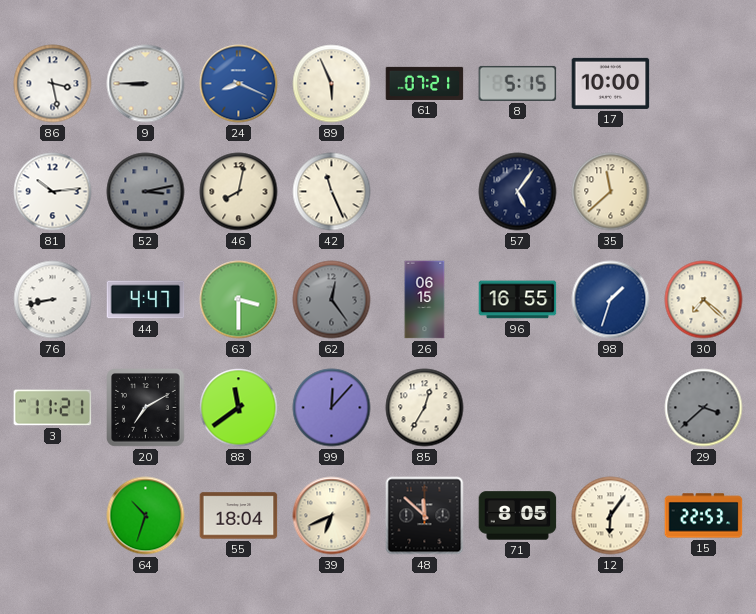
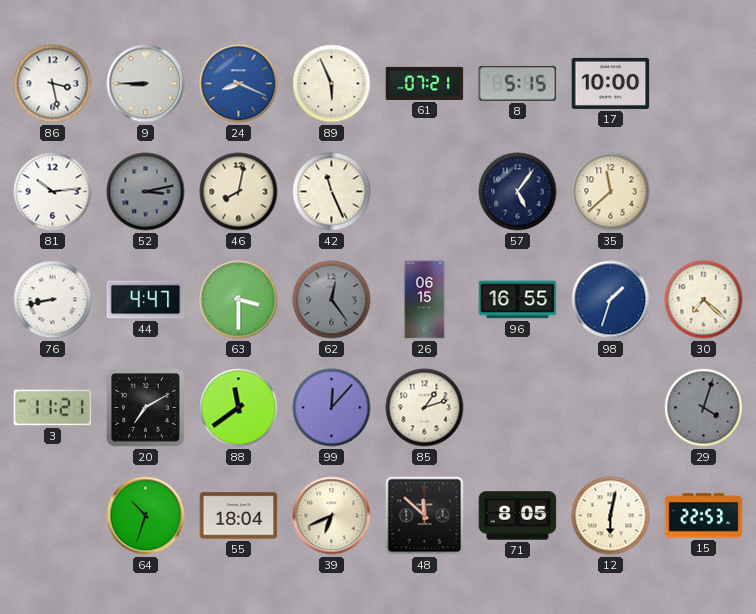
85: 12:35 -> 1:12
29: 3:38 -> 4:03
12: 6:06 -> 6:02
